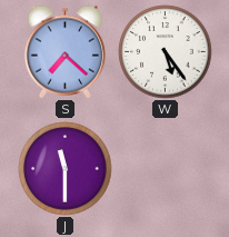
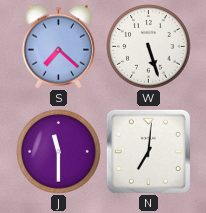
W: 5:24 -> 5:27
N: none -> 7:01
